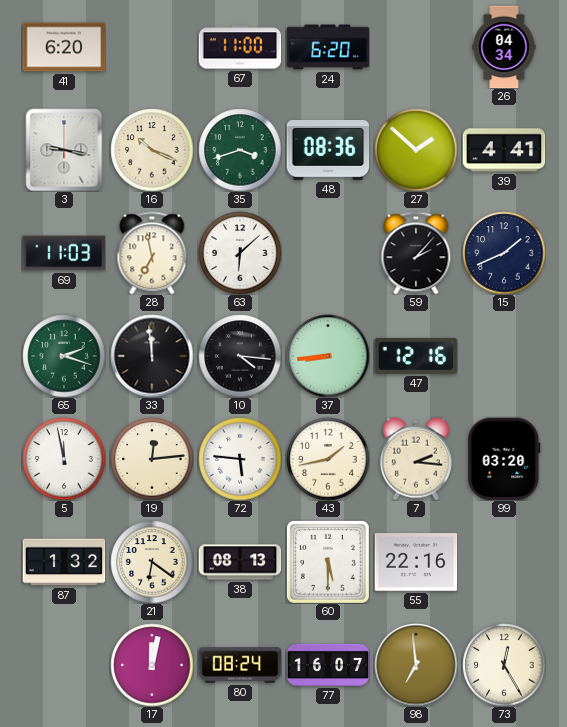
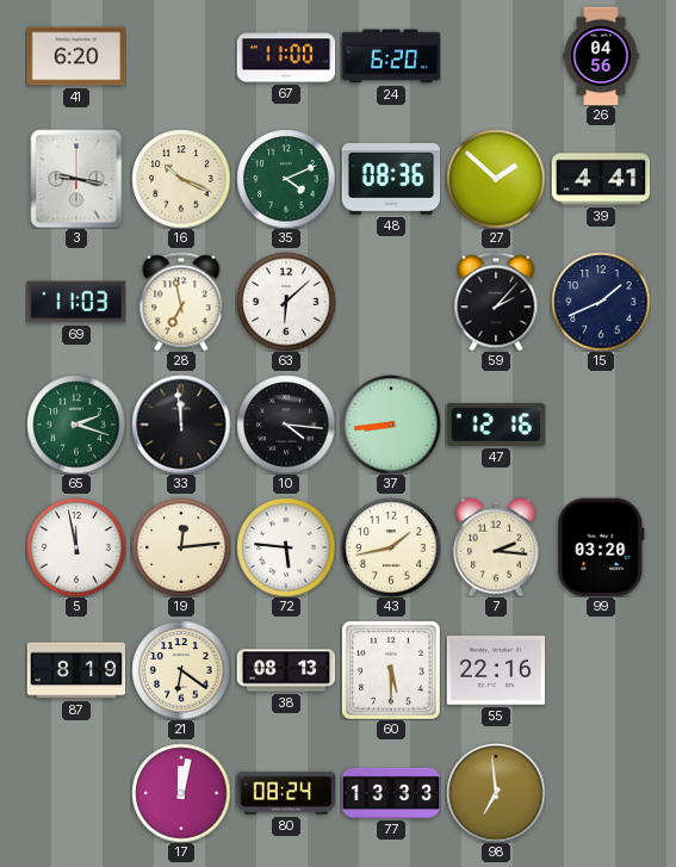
26: 04:34 -> 04:56
35: 3:42 -> 4:11
87: 1:32 -> 8:19
77: 16:07 -> 13:33
73: 12:25 -> none
